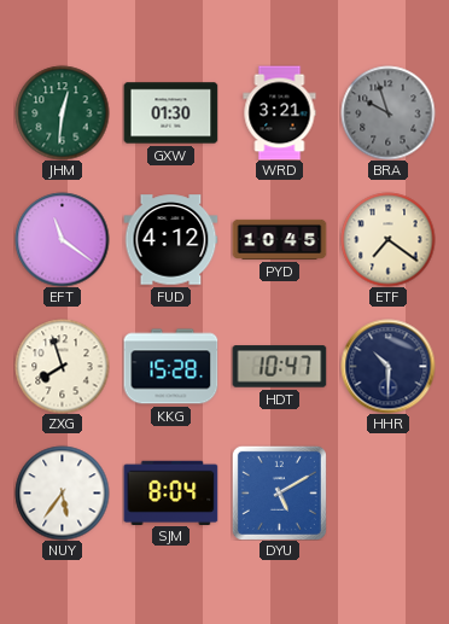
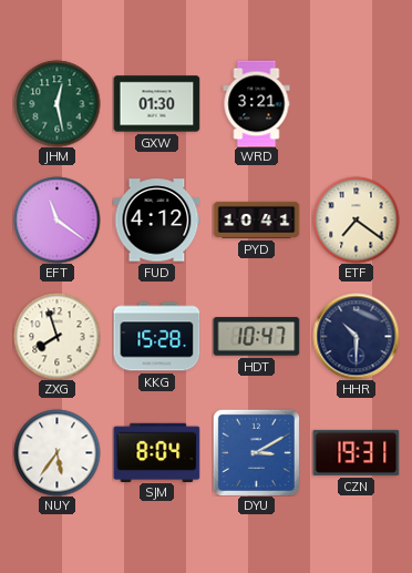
JHM: 12:31 -> 12:28
BRA: 9:57 -> none
PYD: 10:45 -> 10:41
DYU: 5:10 -> 3:10
CZN: none -> 19:31
